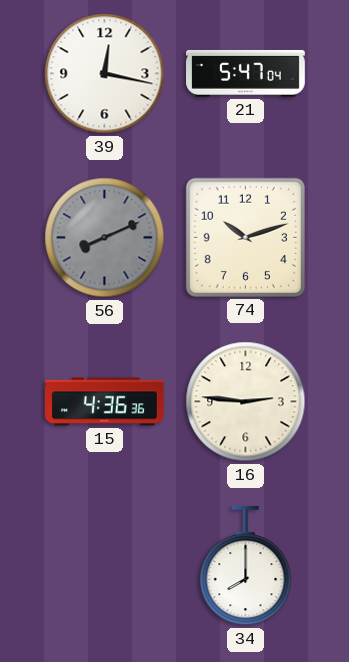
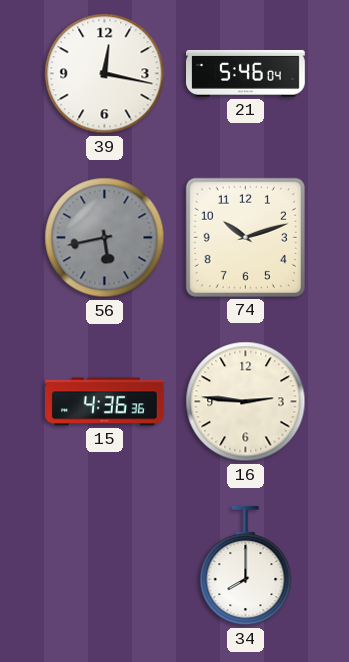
21: 5:47 -> 5:46
56: 8:11 -> 5:43
